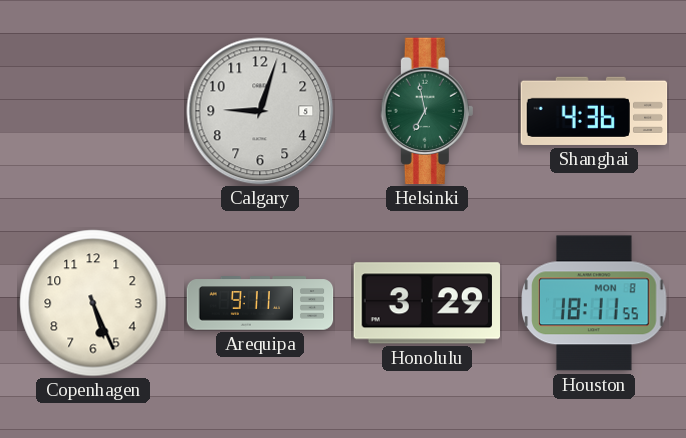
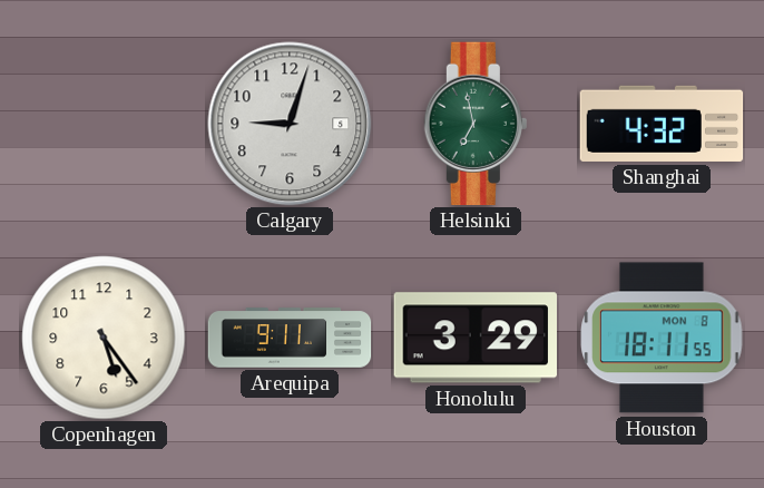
Shanghai: 4:36 -> 4:32
Copenhagen: 5:26 -> 5:24
